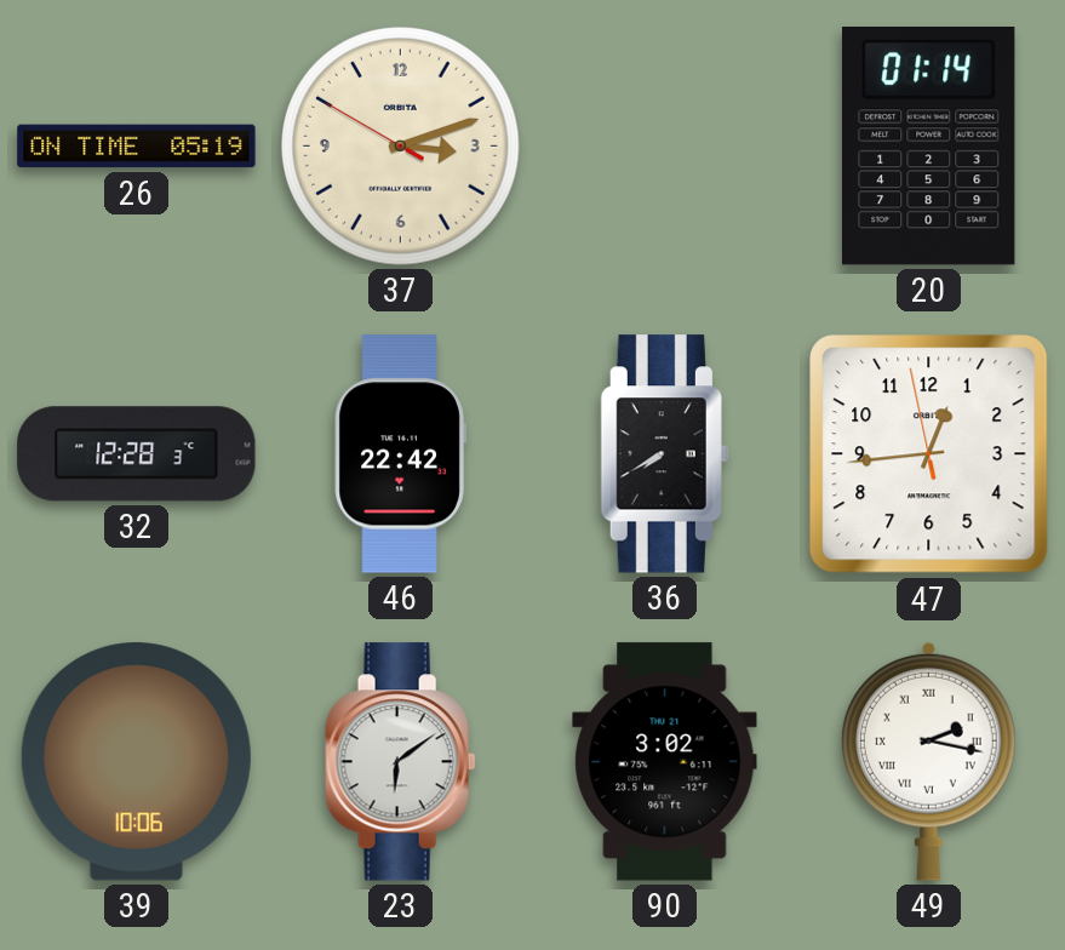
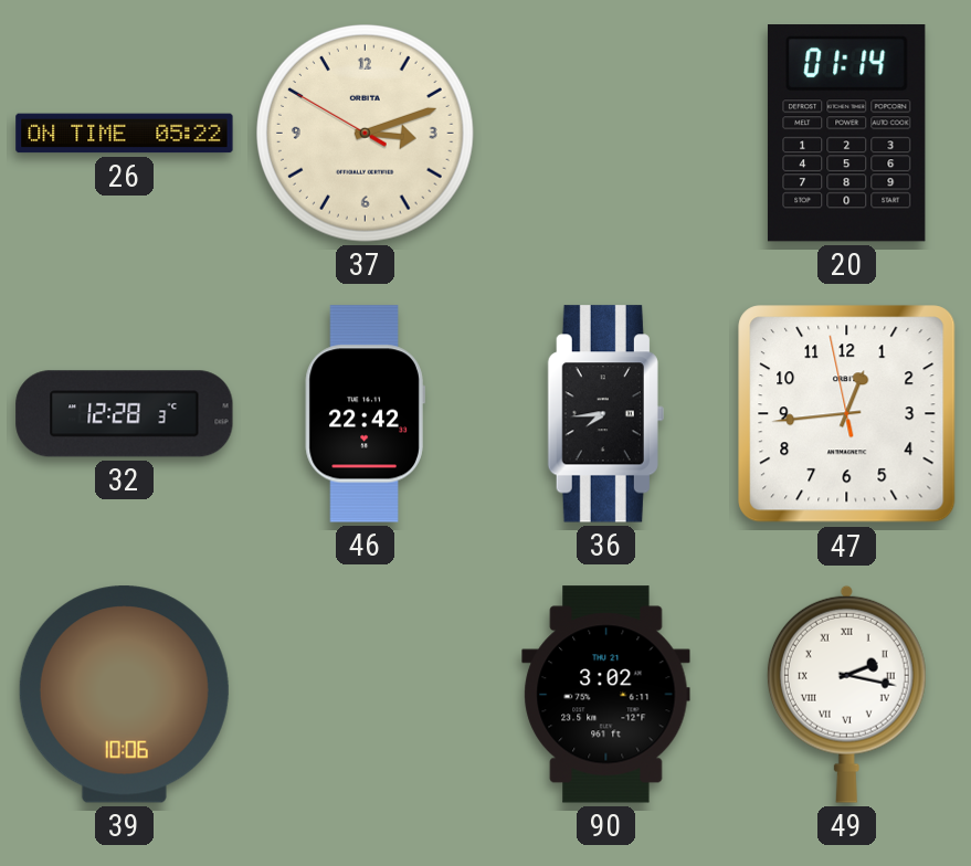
26: 05:19 -> 05:22
36: 7:40 -> 7:44
23: 6:09 -> none
